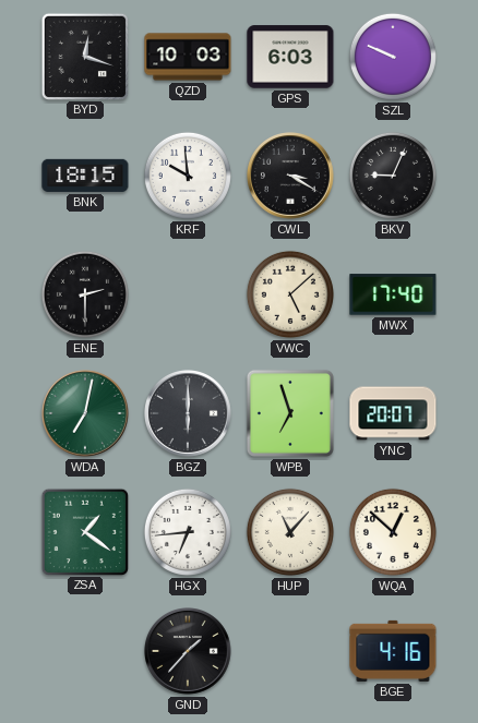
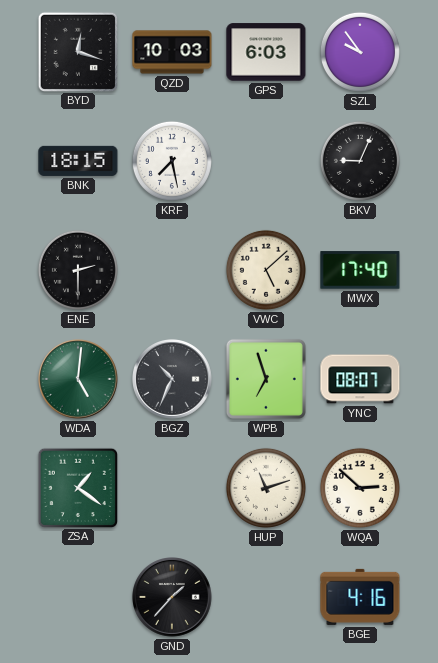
SZL: 9:49 -> 9:54
KRF: 9:59 -> 7:28
CWL: 3:20 -> none
WDA: 7:02 -> 5:01
BGZ: 6:00 -> 10:34
YNC: 20:07 -> 08:07
HGX: 6:44 -> none
HUP: 11:07 -> 11:12
WQA: 12:52 -> 2:52
